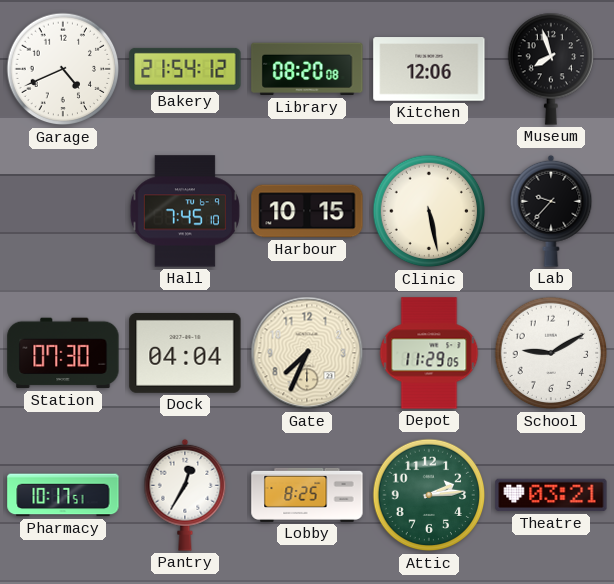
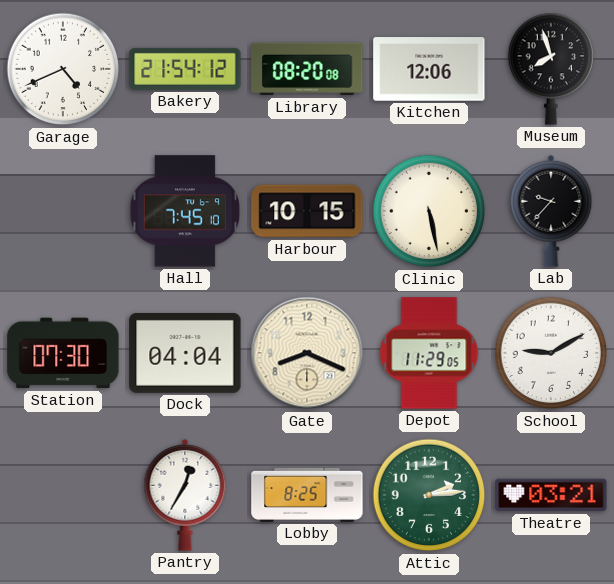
Gate: 7:34 -> 8:19
Pharmacy: 10:17 -> none
